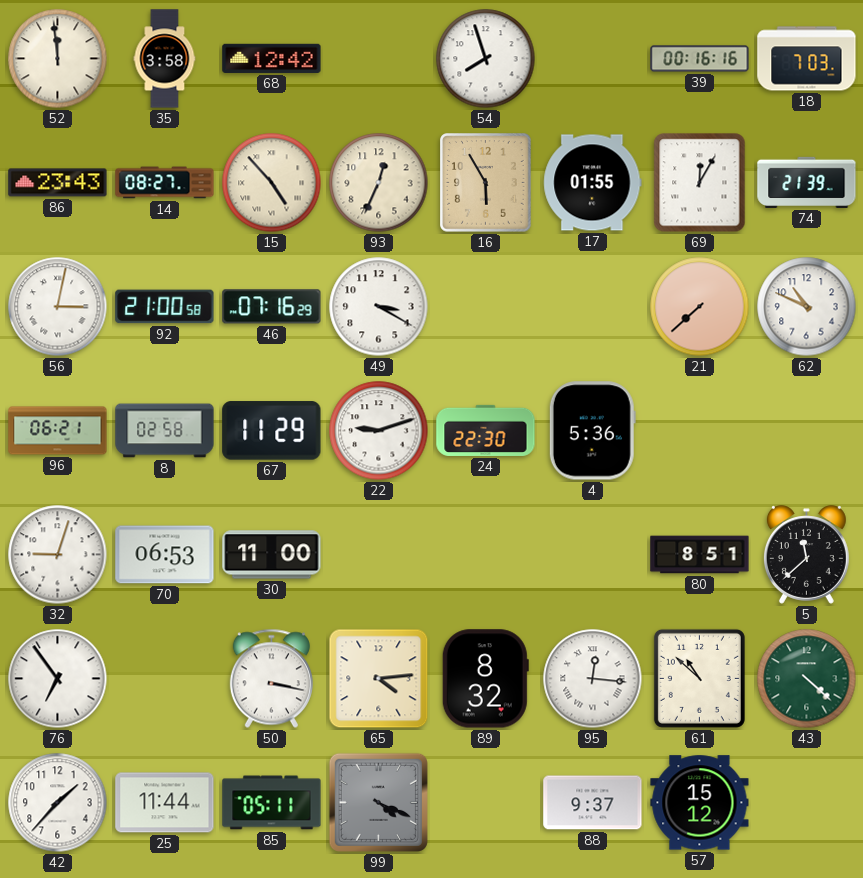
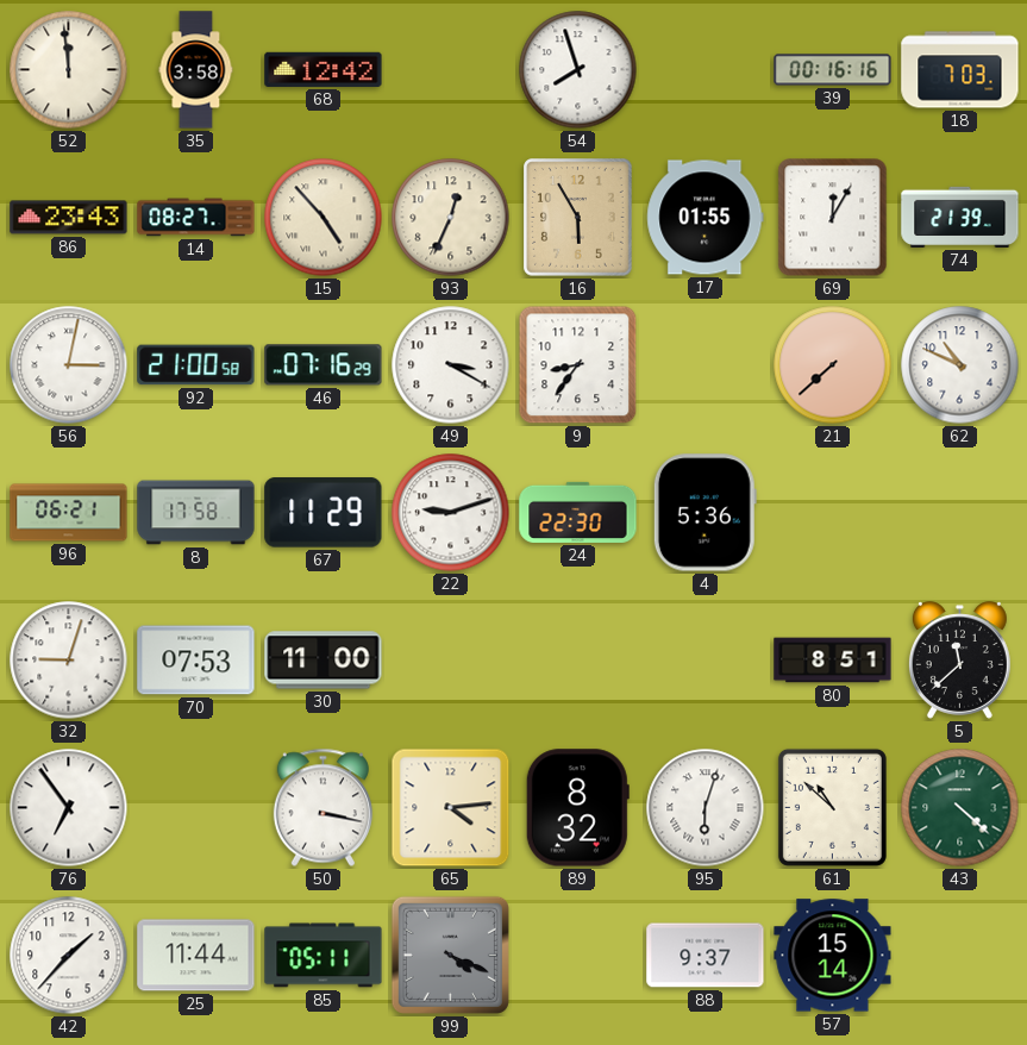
9: none -> 8:36
8: 02:58 -> 17:58
70: 06:53 -> 07:53
95: 12:16 -> 6:03
57: 15:12 -> 15:14
